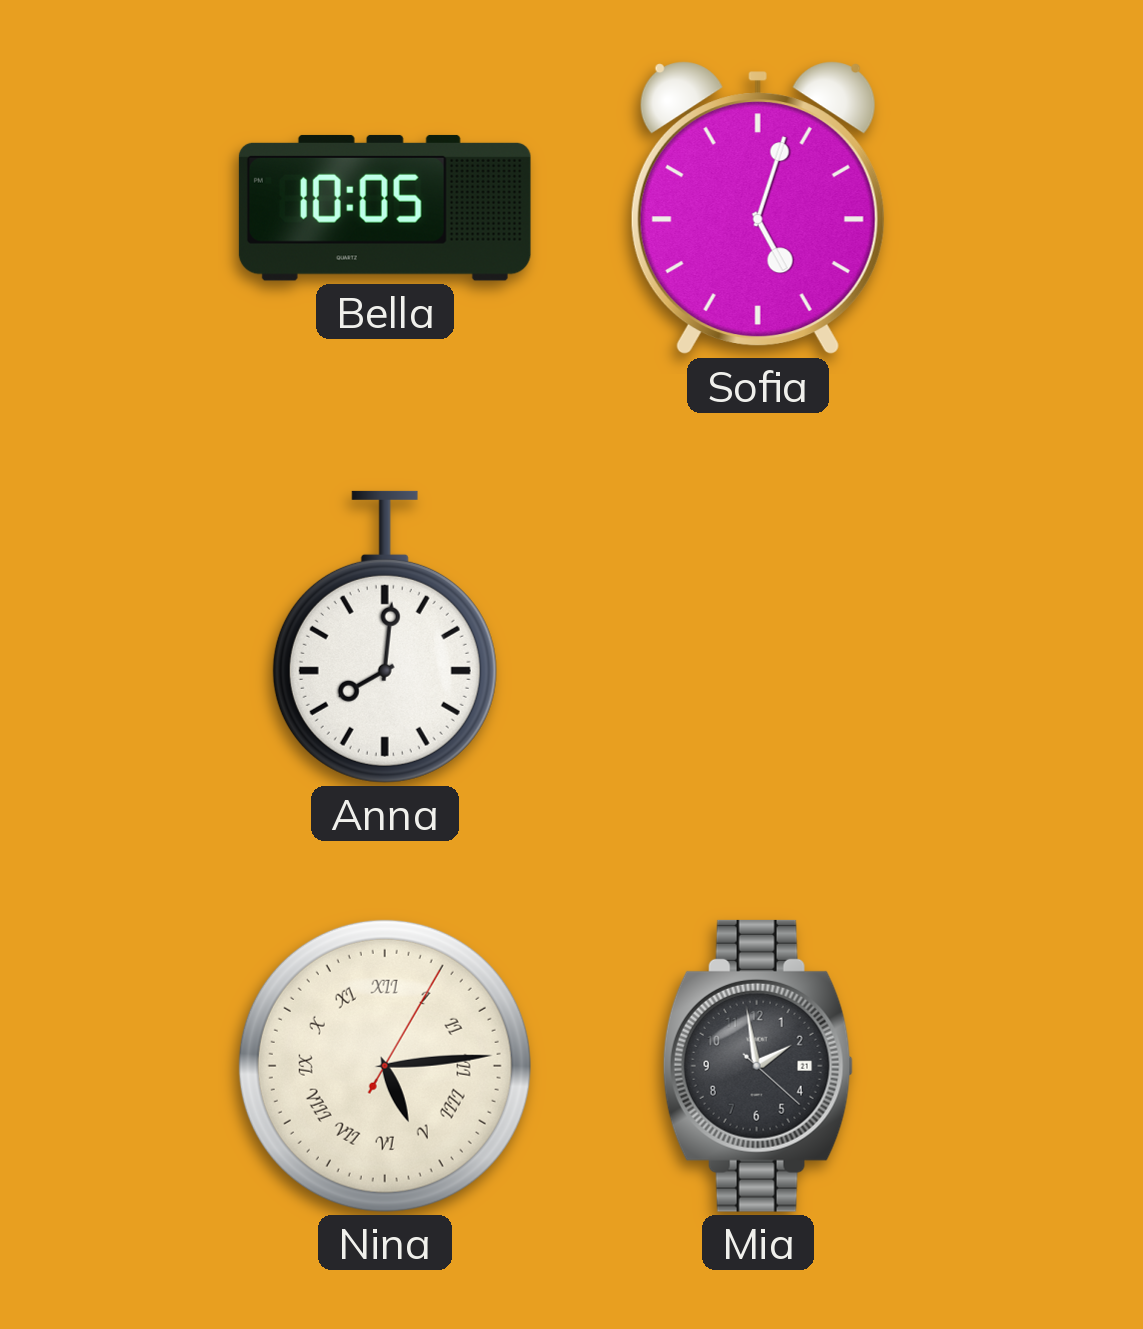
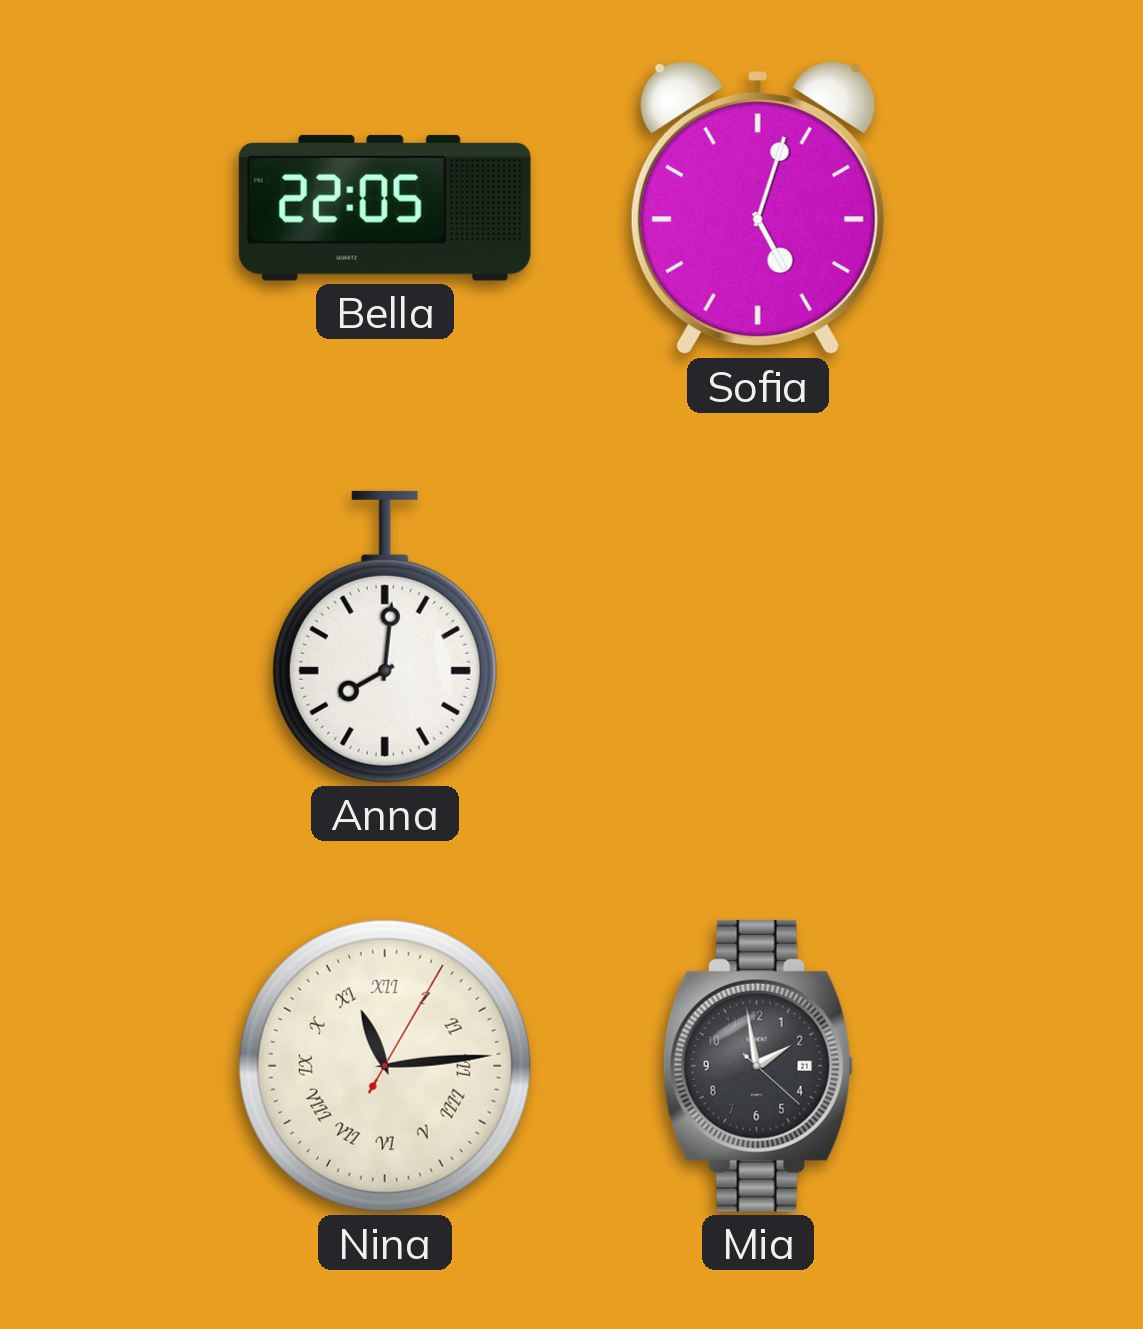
Bella: 10:05 -> 22:05
Nina: 5:14 -> 11:14
